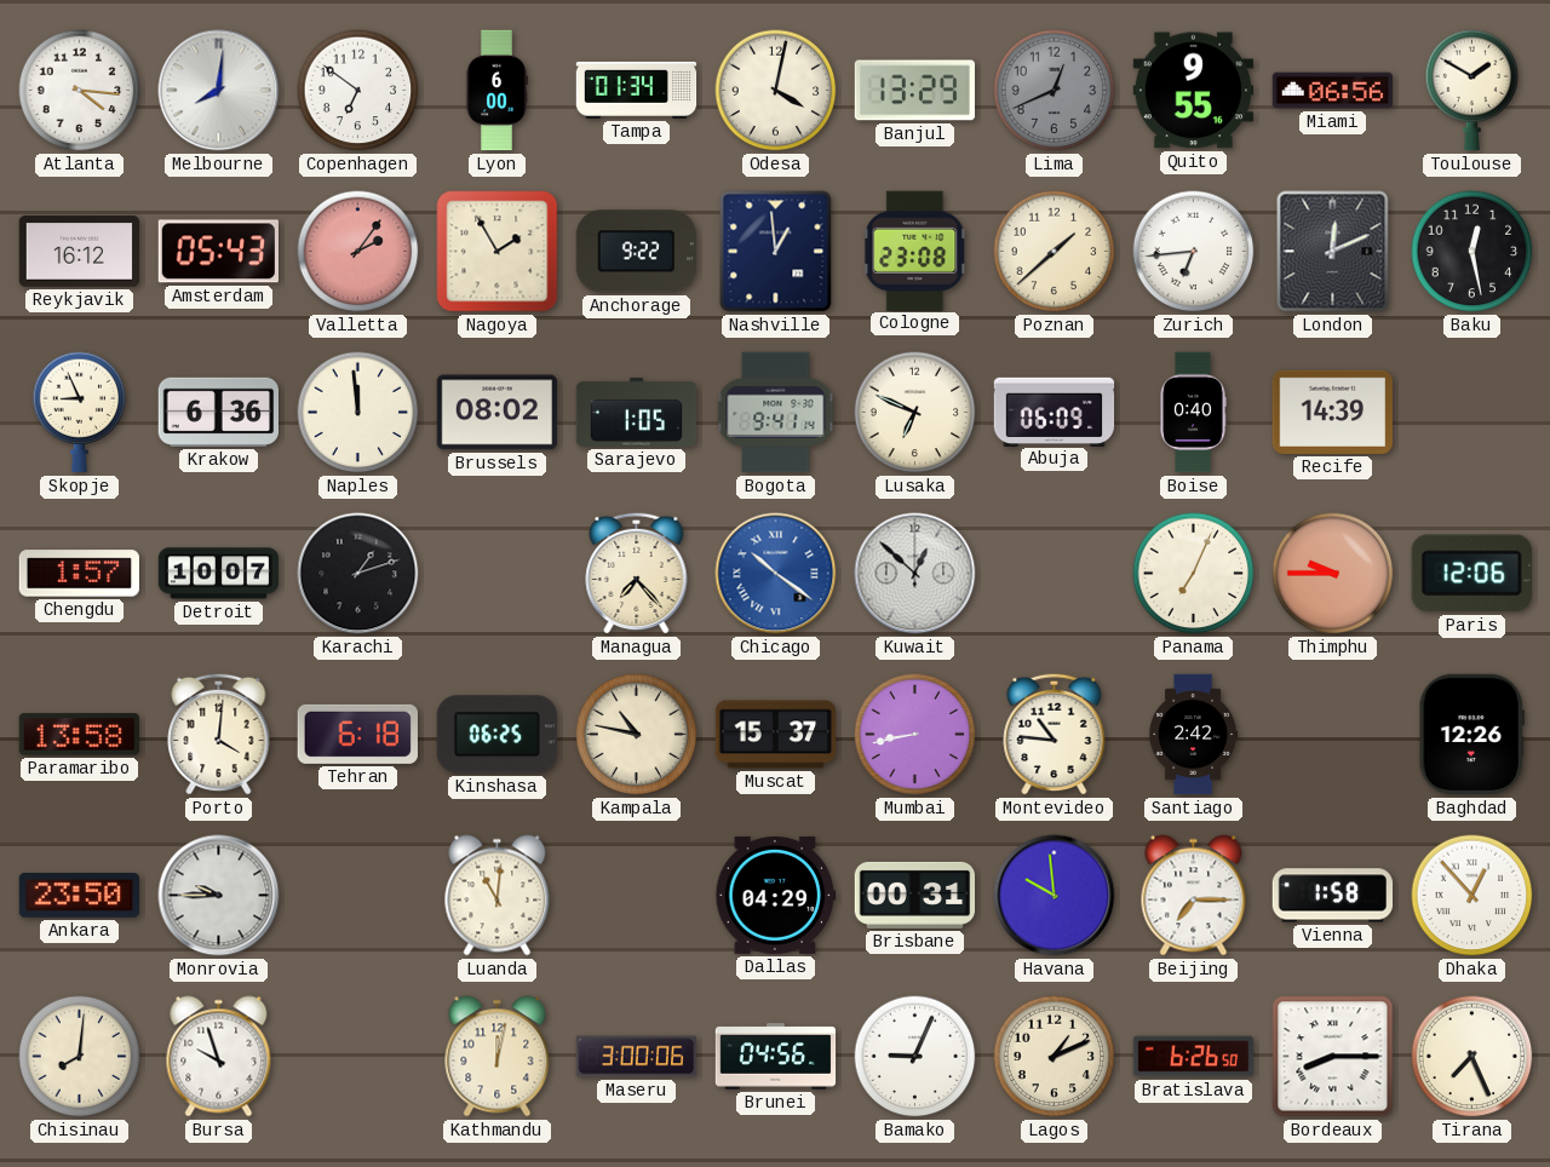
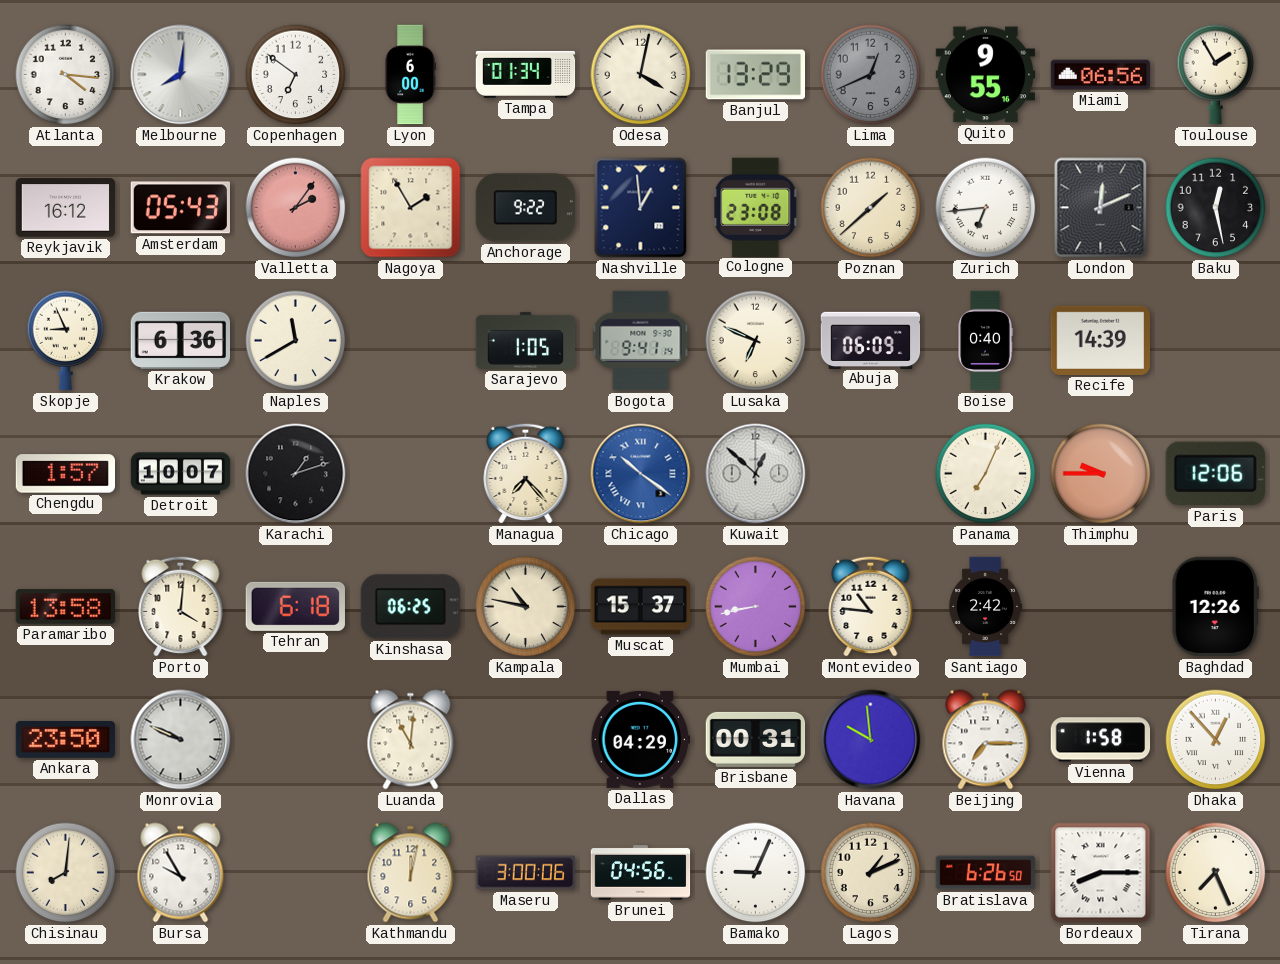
Toulouse: 1:50 -> 1:55
Naples: 11:59 -> 11:40
Brussels: 08:02 -> none
Monrovia: 9:45 -> 9:49
Bursa: 9:57 -> 9:55
